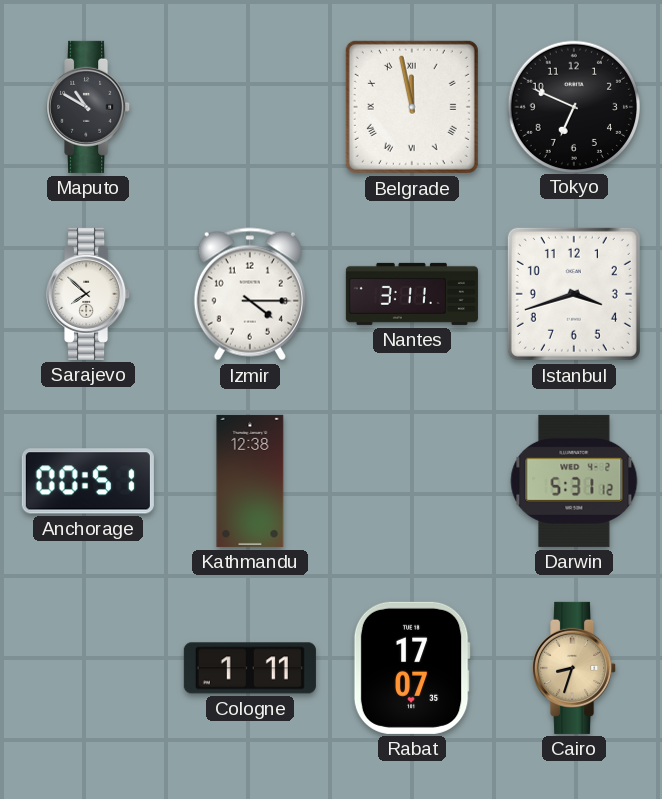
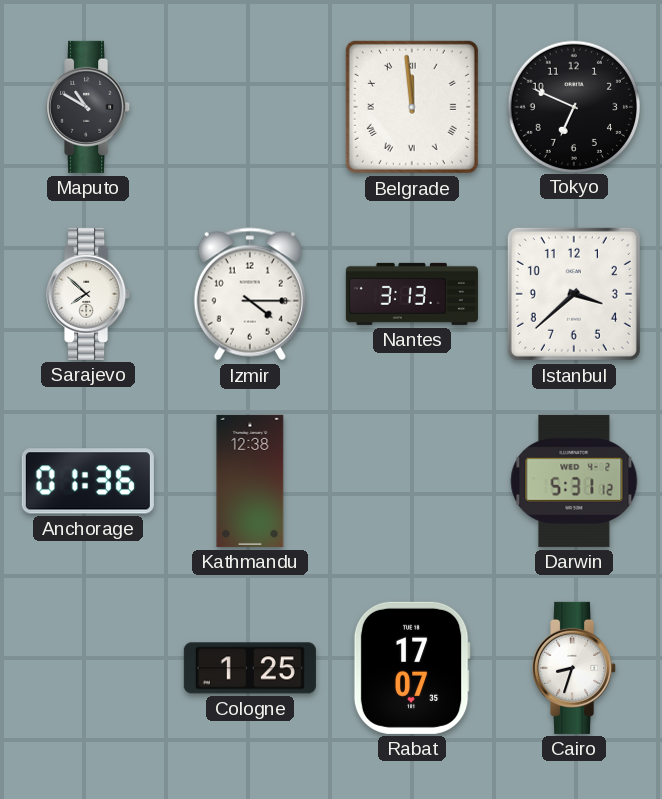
Belgrade: 11:58 -> 11:59
Nantes: 3:11 -> 3:13
Istanbul: 3:42 -> 3:38
Anchorage: 00:51 -> 01:36
Cologne: 1:11 -> 1:25
Cairo dial: champagne -> white
